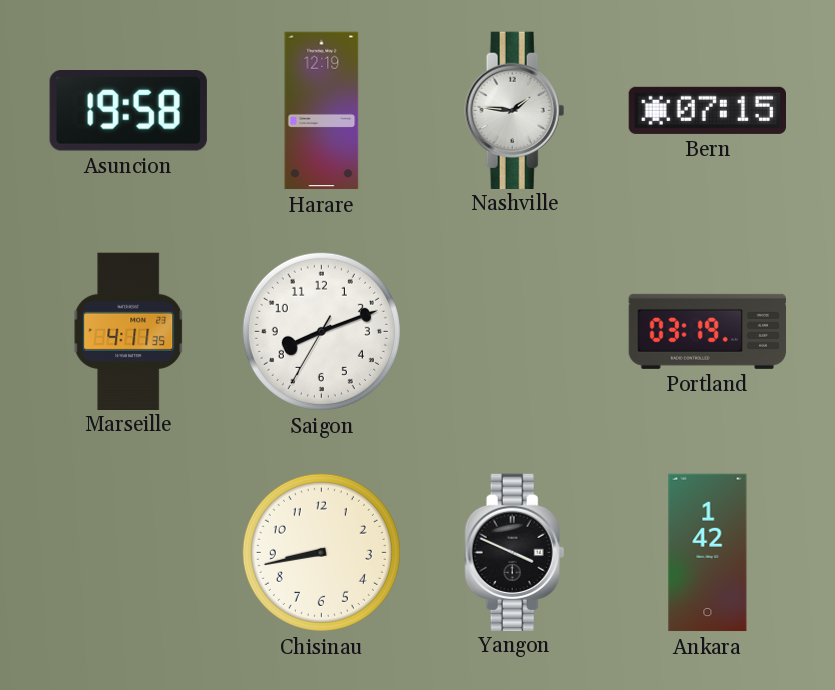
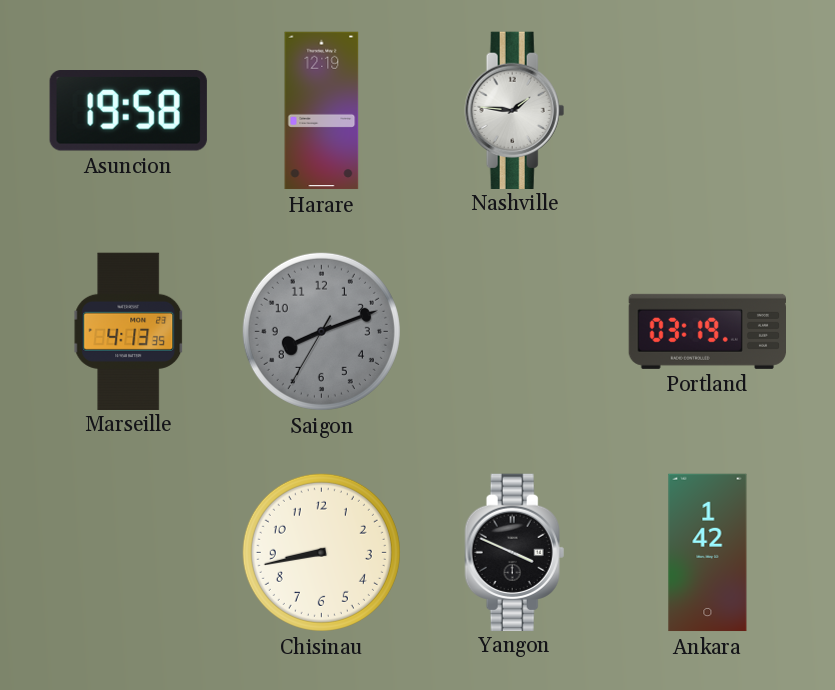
Bern: 07:15 -> none
Marseille: 4:11 -> 4:13
Saigon dial: white -> grey
